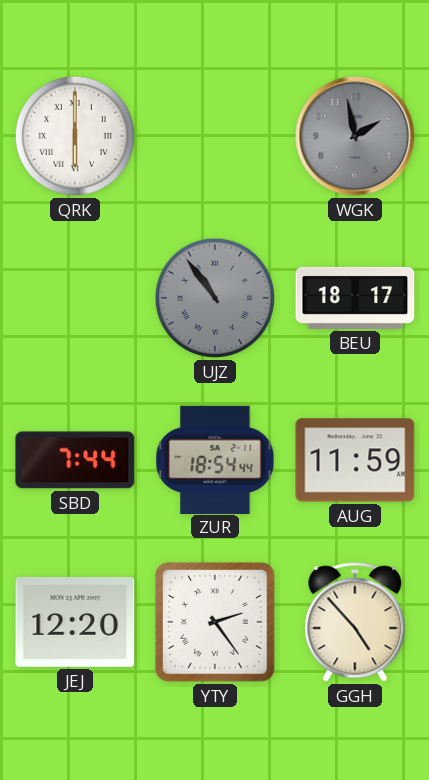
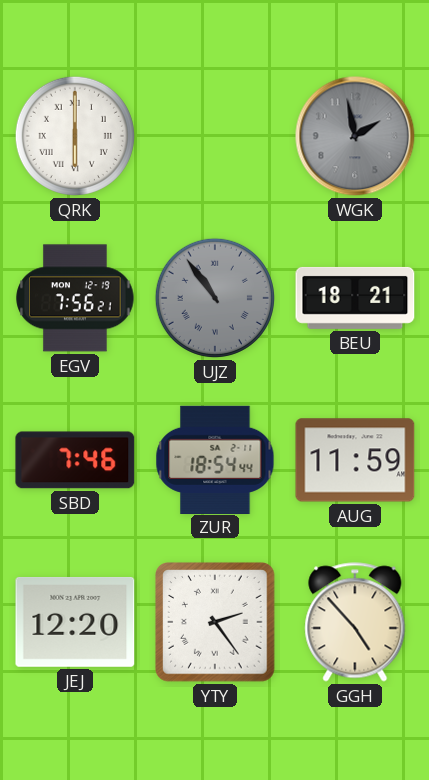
EGV: none -> 7:56
BEU: 18:17 -> 18:21
SBD: 7:44 -> 7:46
